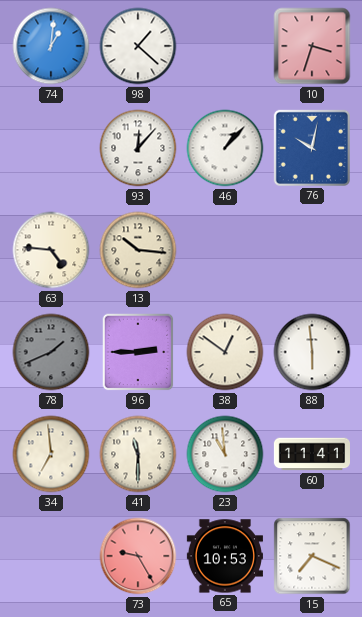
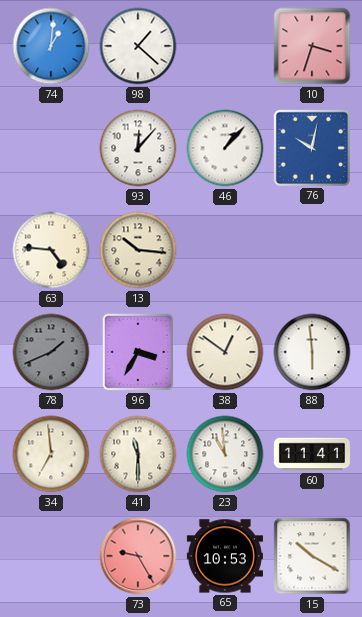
96: 2:45 -> 3:35
15: 7:19 -> 10:20
